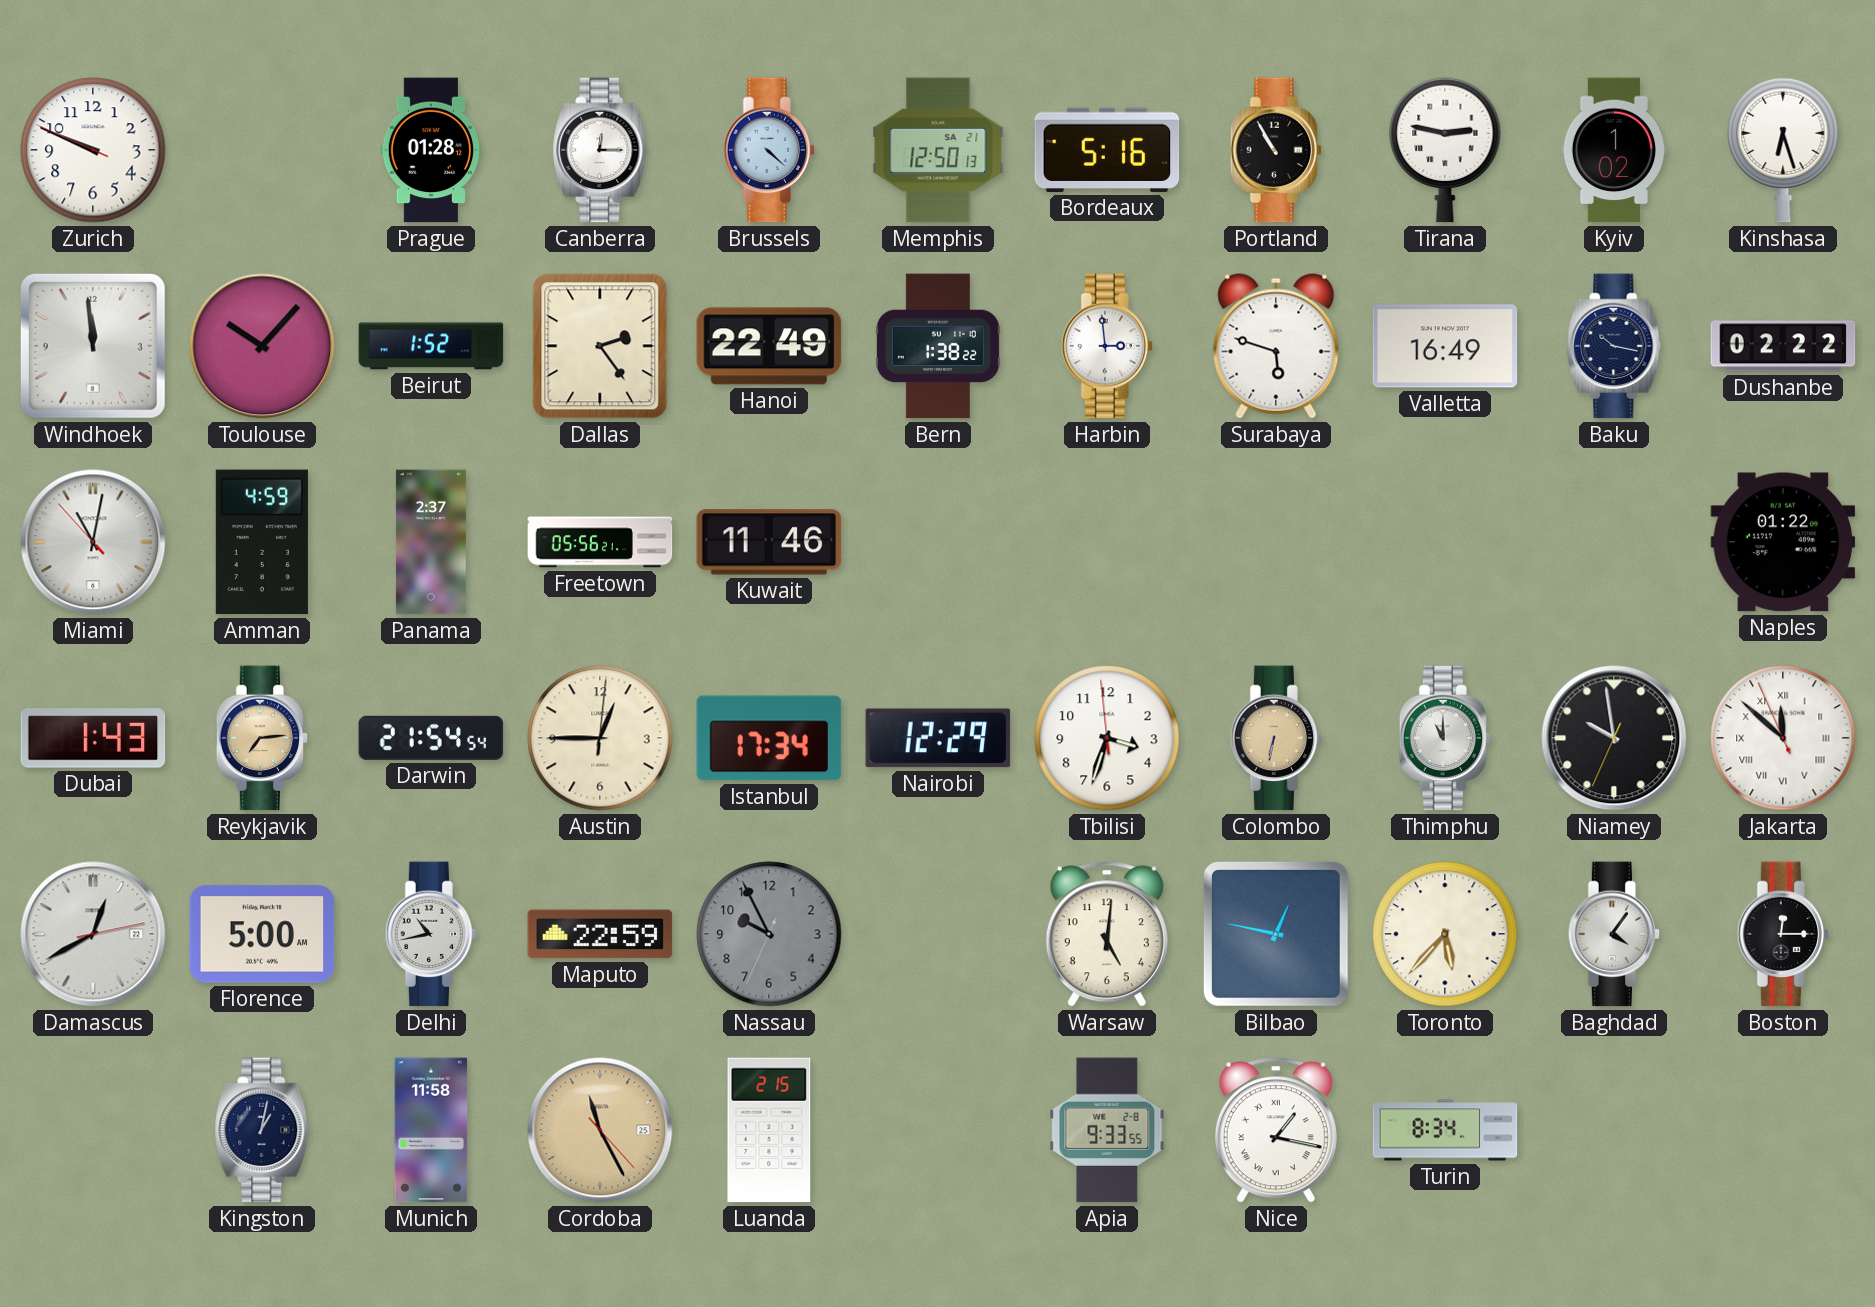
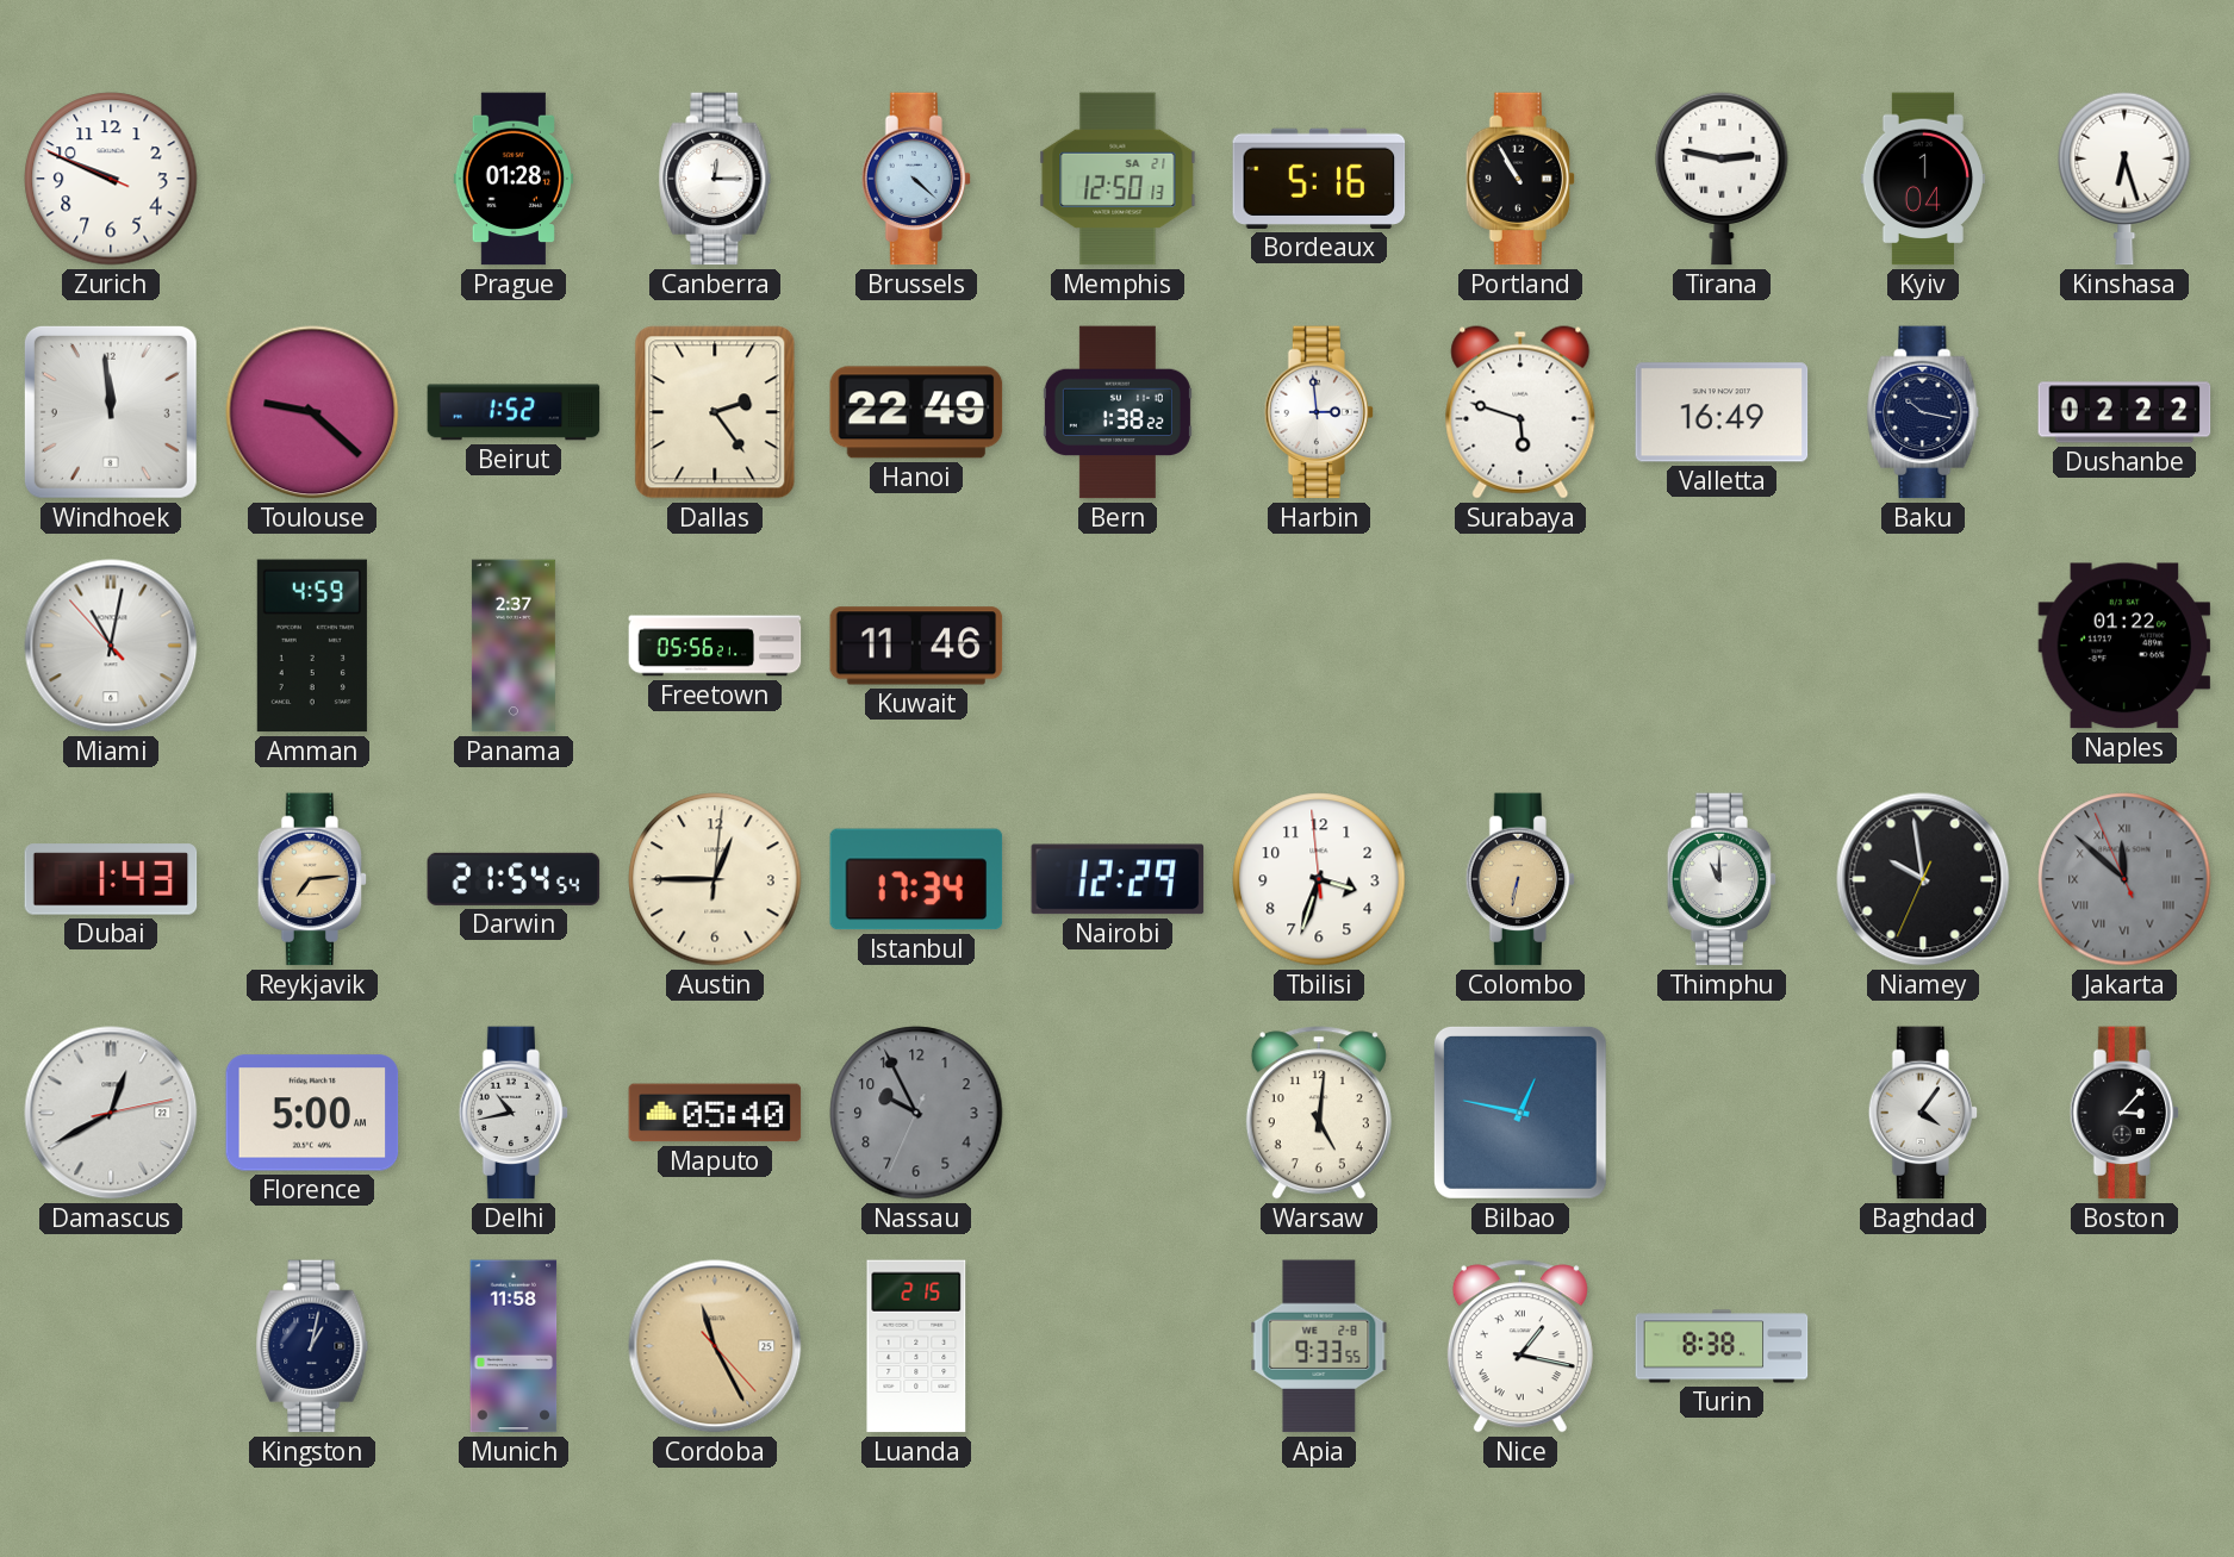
Kyiv: 1:02 -> 1:04
Toulouse: 10:07 -> 9:22
Jakarta dial: white -> grey
Maputo: 22:59 -> 05:40
Toronto: 5:37 -> none
Boston: 12:15 -> 3:07
Turin: 8:34 -> 8:38
